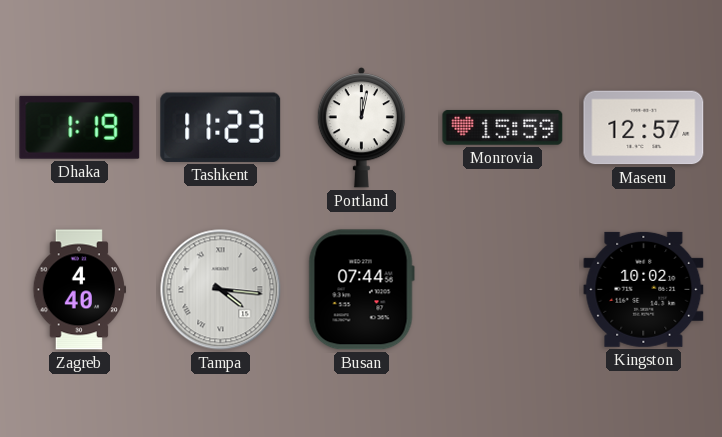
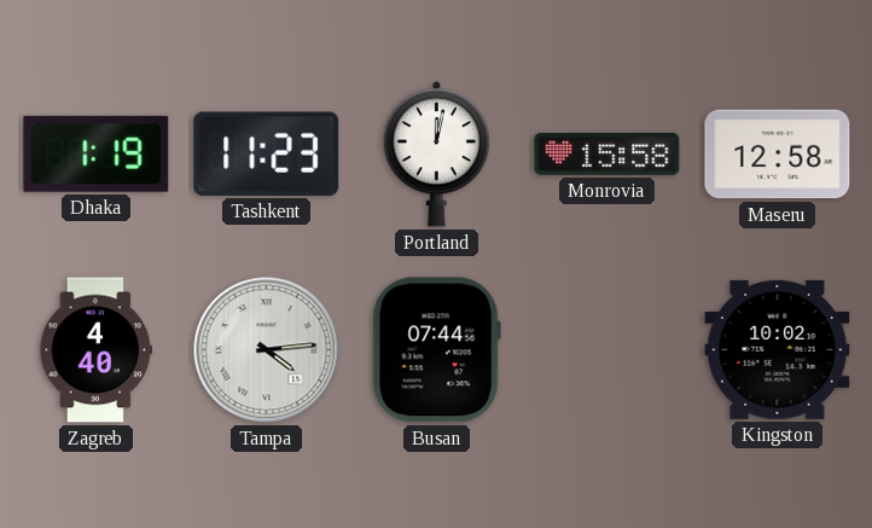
Monrovia: 15:59 -> 15:58
Maseru: 12:57 -> 12:58
Tampa: 4:16 -> 4:14
